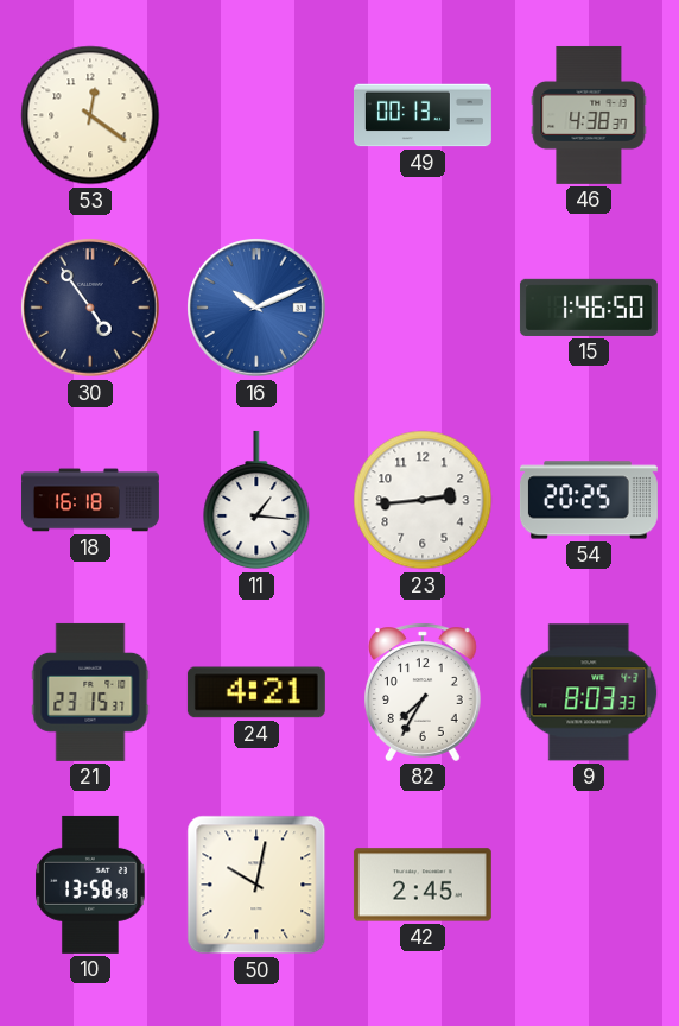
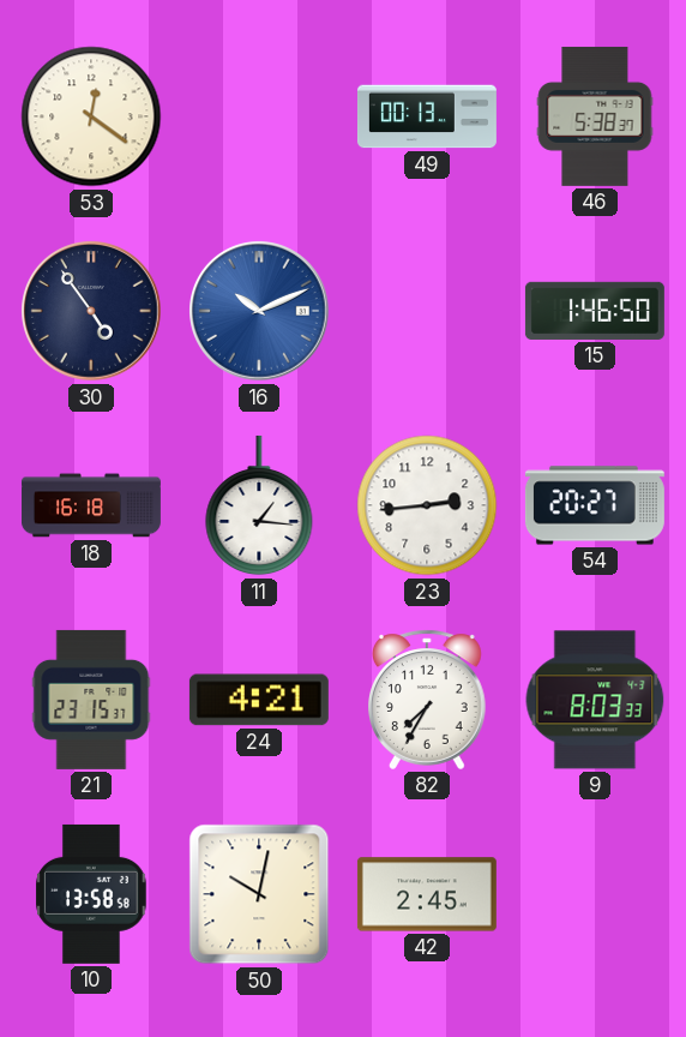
46: 4:38 -> 5:38
54: 20:25 -> 20:27
